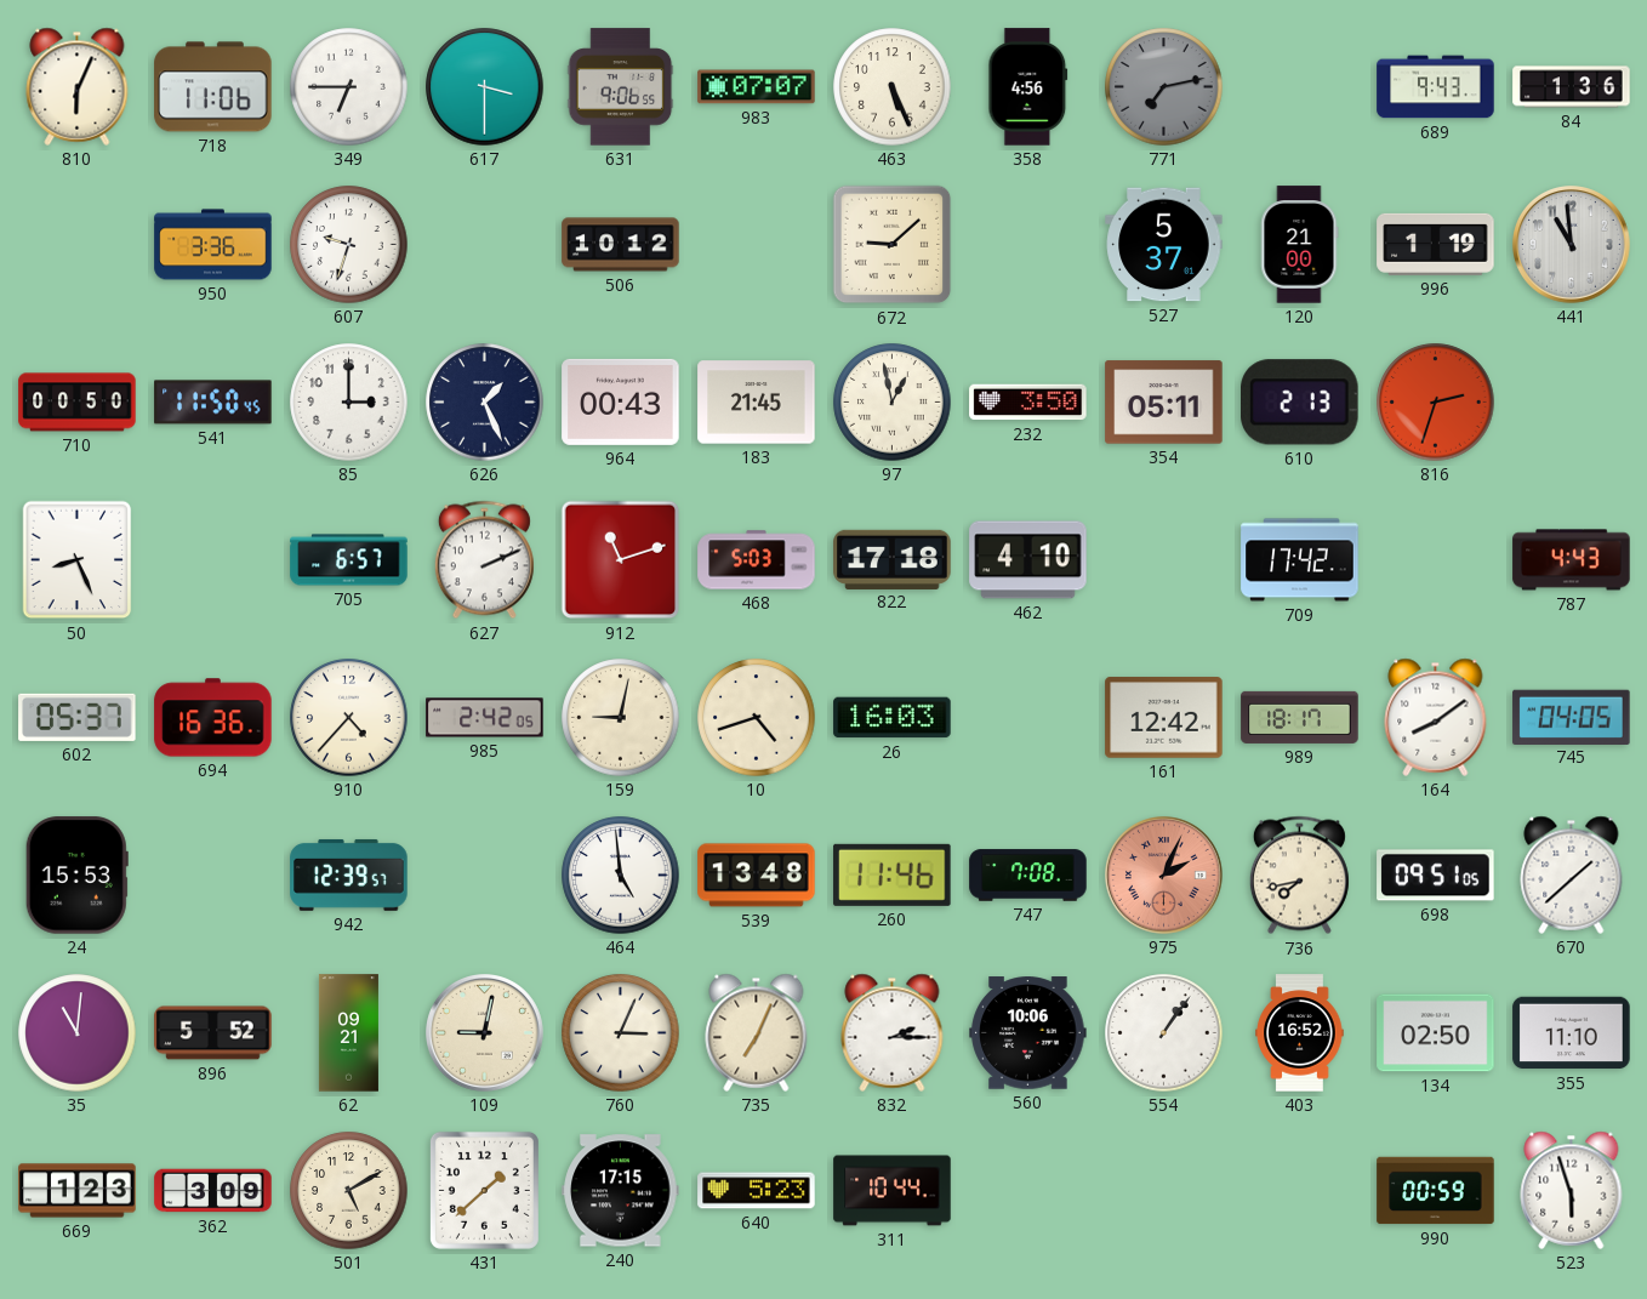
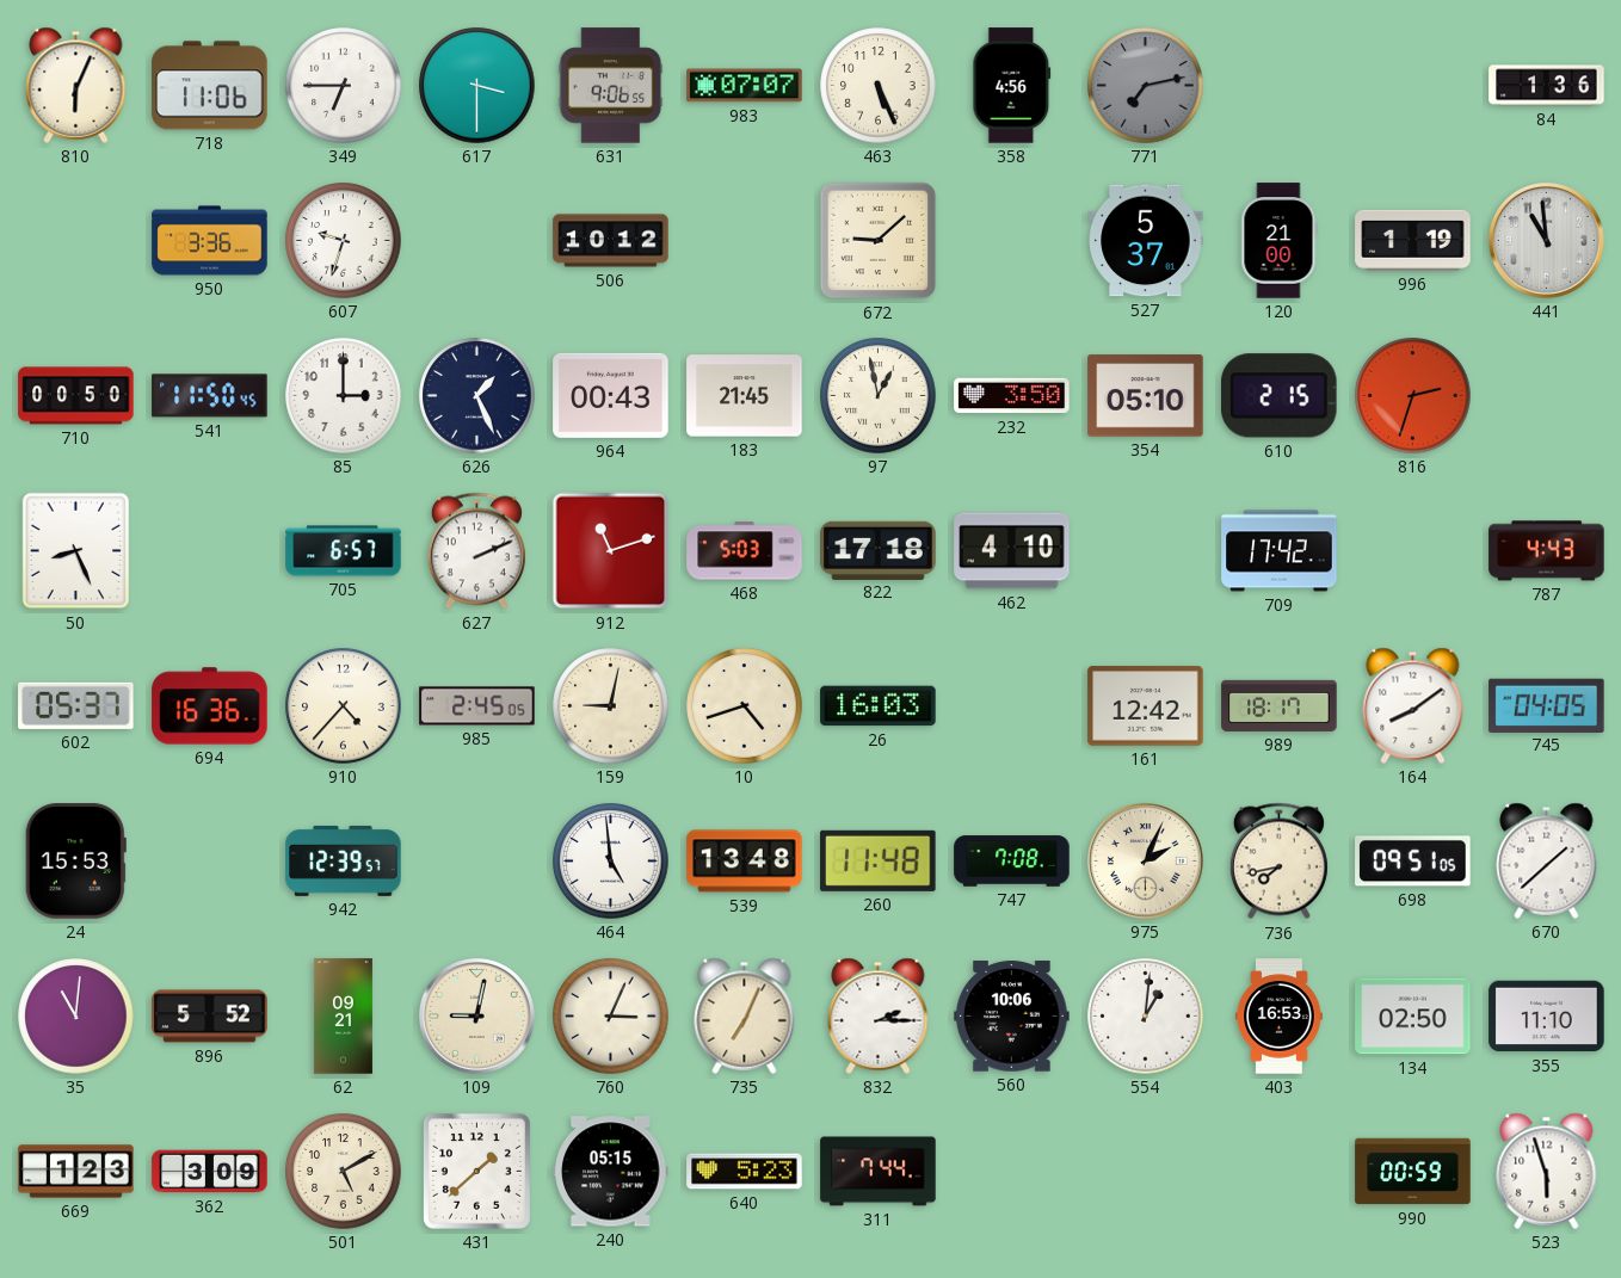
689: 9:43 -> none
354: 05:11 -> 05:10
610: 2:13 -> 2:15
985: 2:42 -> 2:45
260: 11:46 -> 11:48
975 dial: salmon -> cream
554: 1:06 -> 1:01
403: 16:52 -> 16:53
240: 17:15 -> 05:15
311: 10:44 -> 7:44
